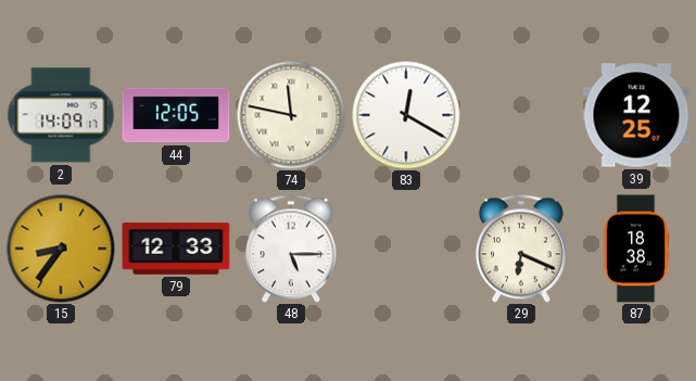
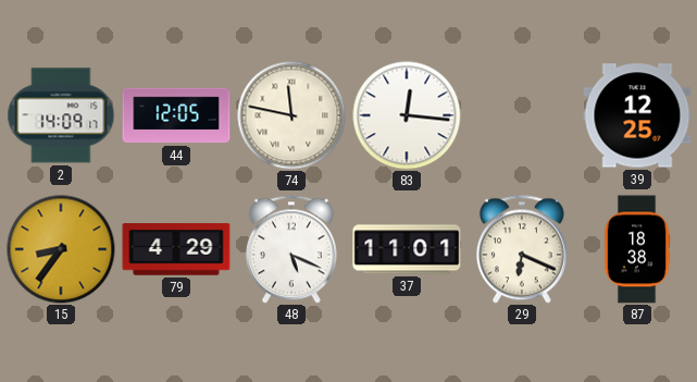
83: 12:20 -> 12:16
79: 12:33 -> 4:29
48: 5:15 -> 5:19
37: none -> 11:01
